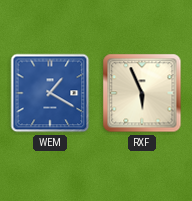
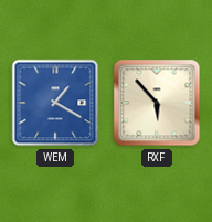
RXF: 5:56 -> 5:53
